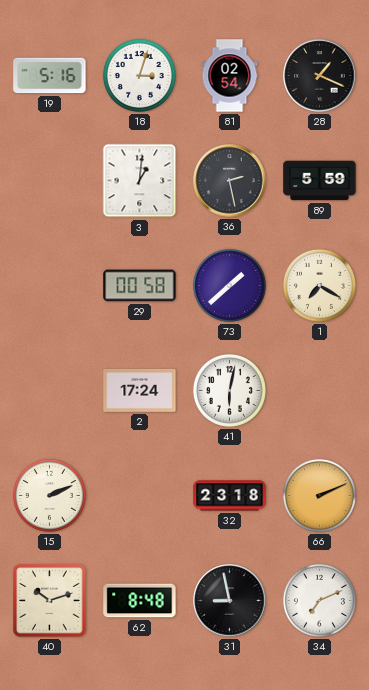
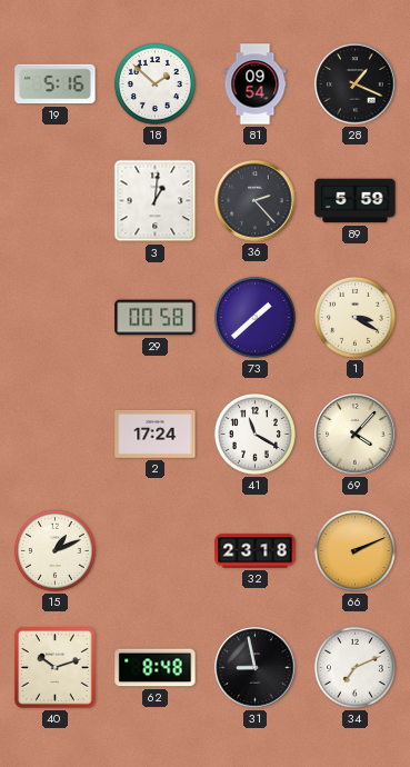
18: 3:03 -> 1:52
81: 02:54 -> 09:54
36: 2:28 -> 2:23
1: 7:20 -> 3:20
41: 6:02 -> 11:20
69: none -> 4:07
15: 2:11 -> 1:11
